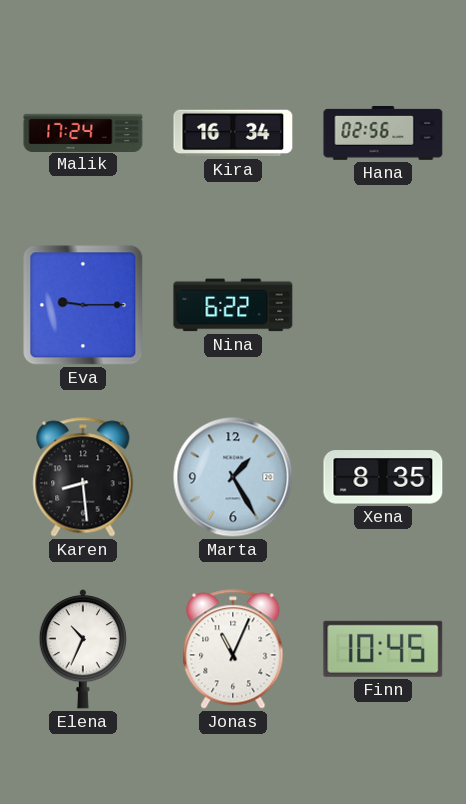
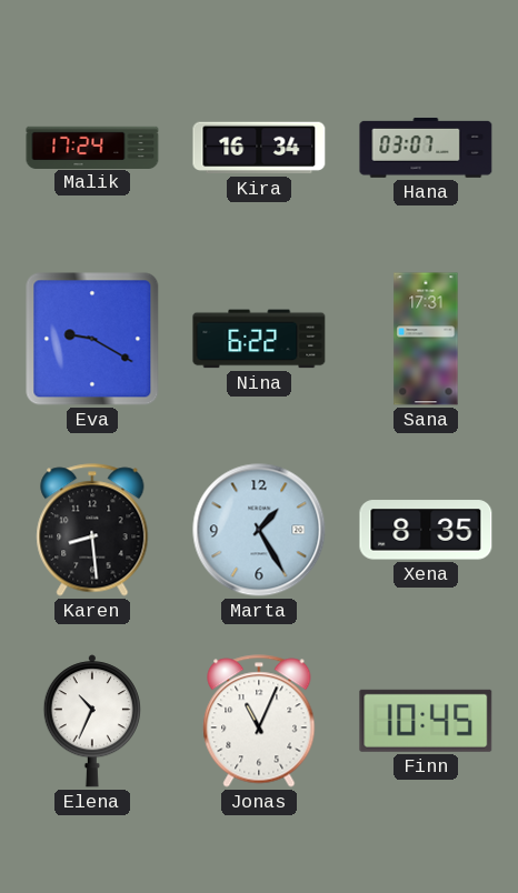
Hana: 02:56 -> 03:07
Eva: 9:15 -> 9:20
Sana: none -> 17:31
